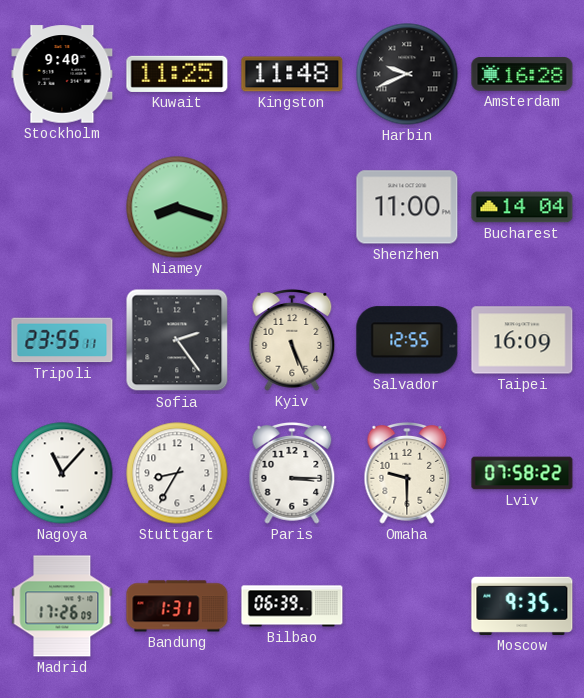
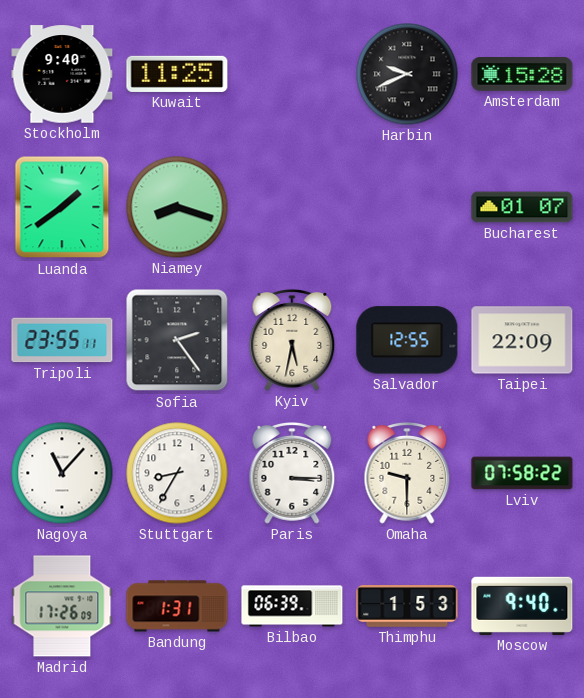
Kingston: 11:48 -> none
Amsterdam: 16:28 -> 15:28
Luanda: none -> 1:39
Shenzhen: 11:00 -> none
Bucharest: 14:04 -> 01:07
Kyiv: 5:26 -> 5:32
Taipei: 16:09 -> 22:09
Thimphu: none -> 1:53
Moscow: 9:35 -> 9:40
